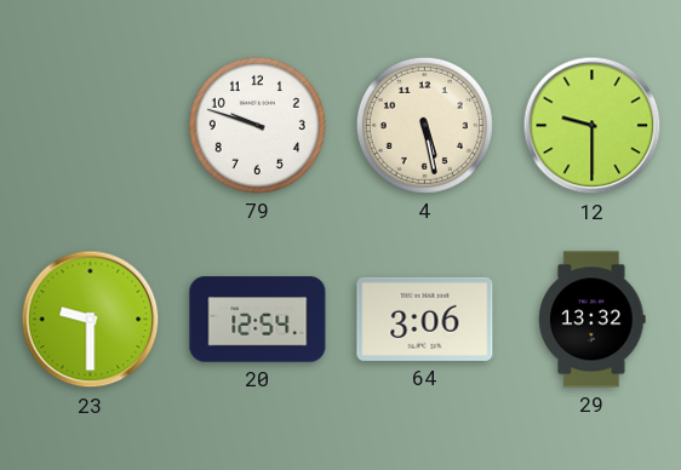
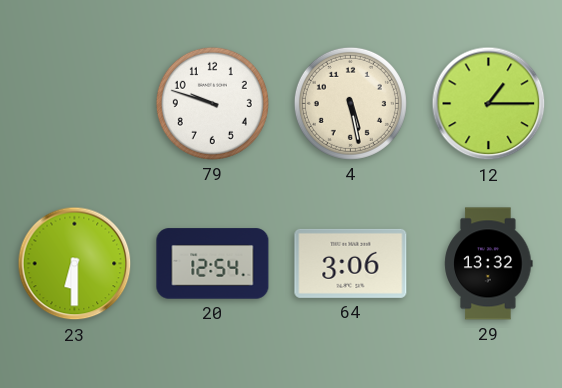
12: 9:30 -> 1:15
23: 9:30 -> 6:30
